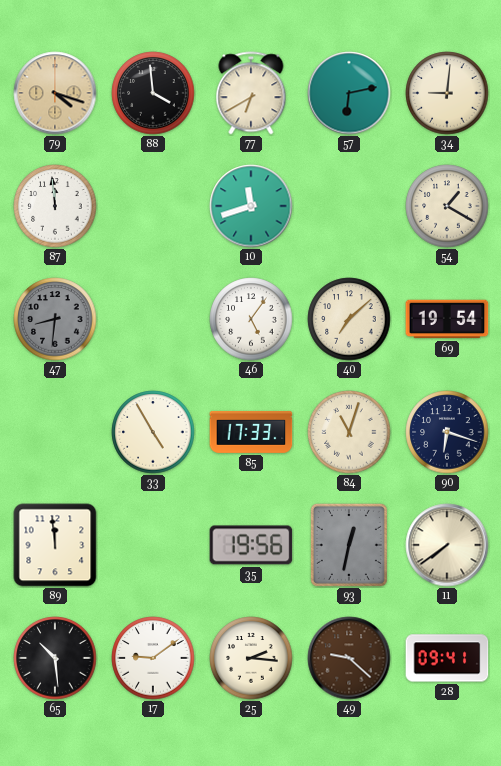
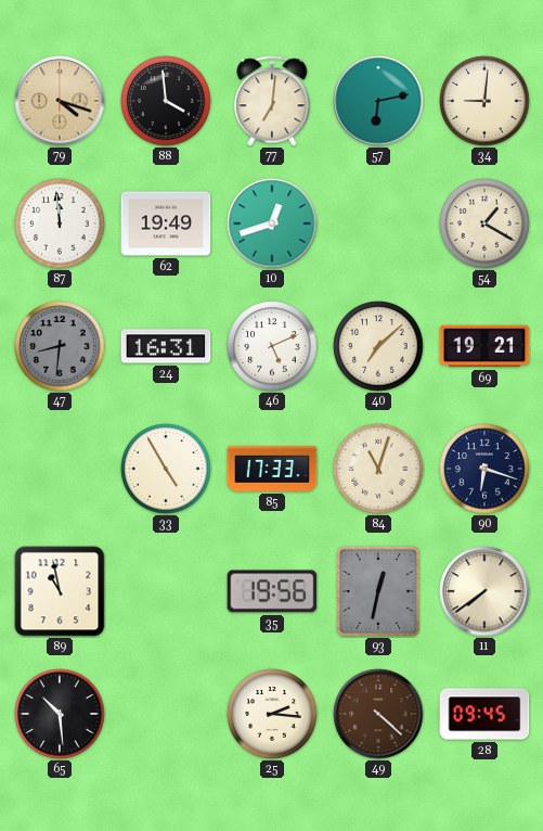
77: 6:40 -> 7:01
62: none -> 19:49
10: 11:42 -> 12:42
24: none -> 16:31
46: 5:06 -> 5:11
69: 19:54 -> 19:21
89: 11:59 -> 10:58
17: 9:09 -> none
49: 9:22 -> 4:22
28: 09:41 -> 09:45
